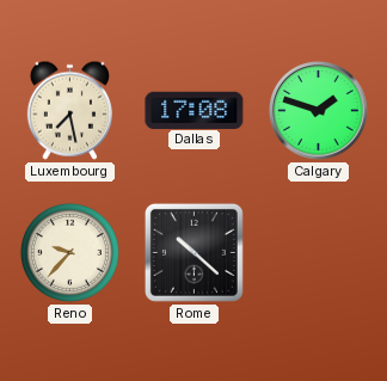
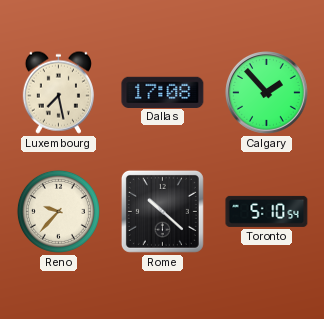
Calgary: 1:48 -> 1:53
Toronto: none -> 5:10
